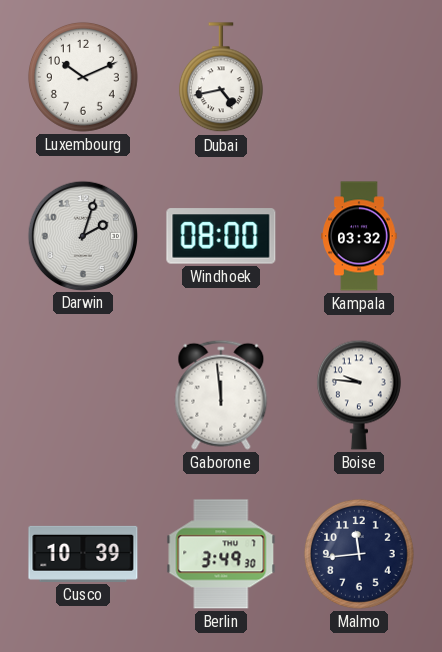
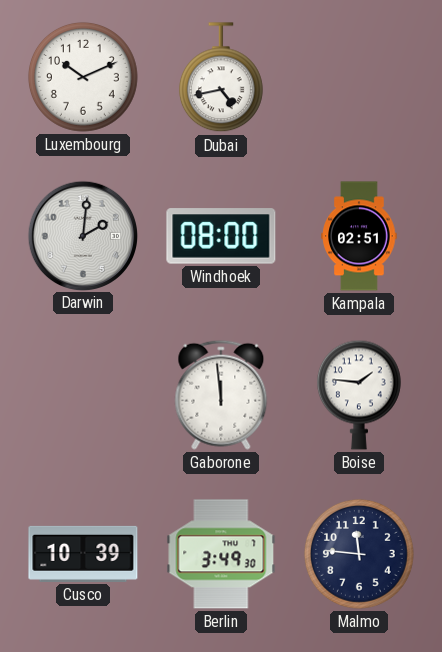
Darwin: 2:03 -> 2:01
Kampala: 03:32 -> 02:51
Boise: 9:46 -> 1:46
Malmo: 11:44 -> 11:46
